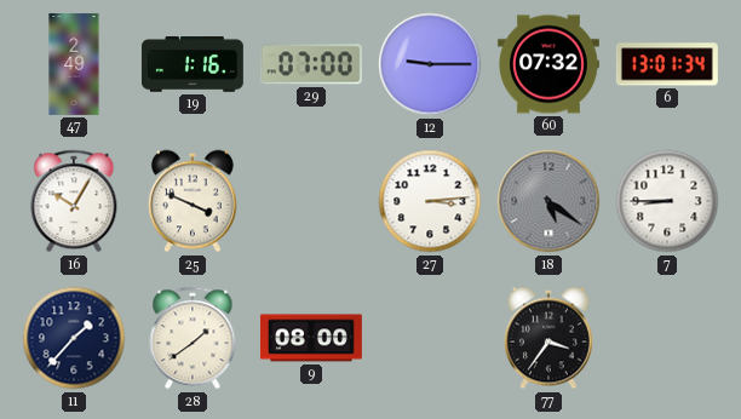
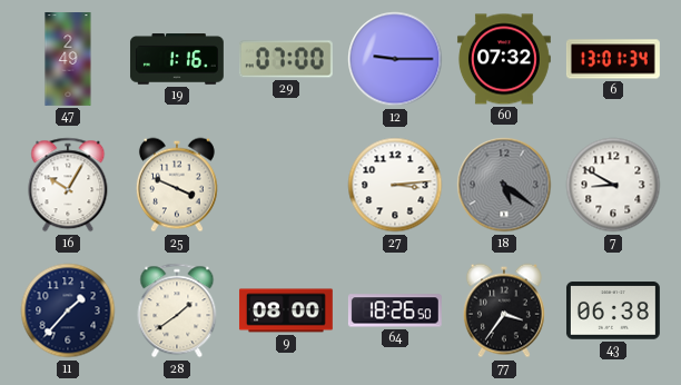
7: 8:45 -> 8:50
64: none -> 18:26
43: none -> 06:38
